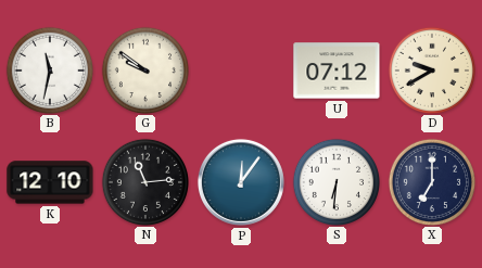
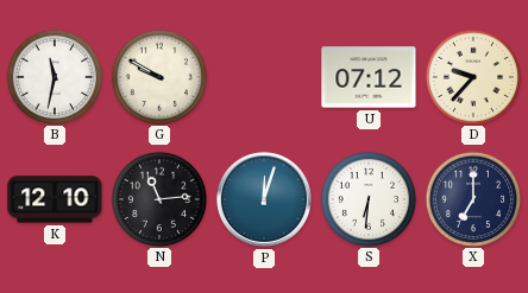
G: 9:51 -> 9:50
D: 9:40 -> 9:37
P: 12:06 -> 12:03
